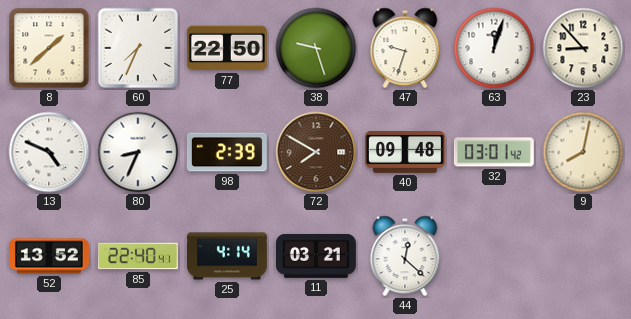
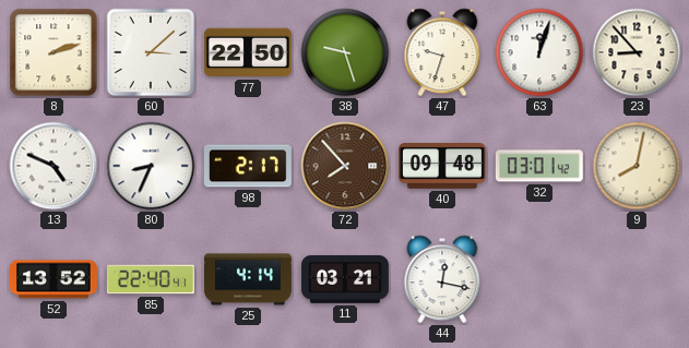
8: 1:38 -> 2:12
60: 7:34 -> 3:08
98: 2:39 -> 2:17
72: 7:50 -> 7:53
44: 12:22 -> 12:17
